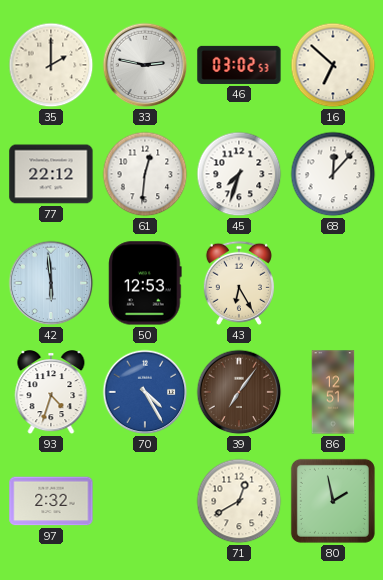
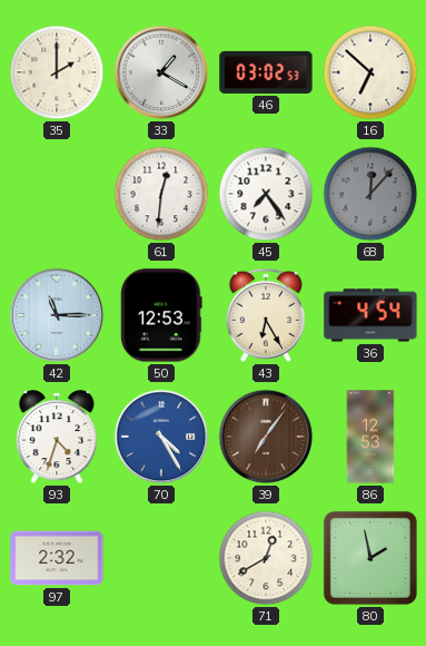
33: 2:47 -> 1:20
77: 22:12 -> none
45: 7:33 -> 7:24
68 dial: white -> grey
42: 5:59 -> 11:15
36: none -> 4:54
86: 12:51 -> 12:53
